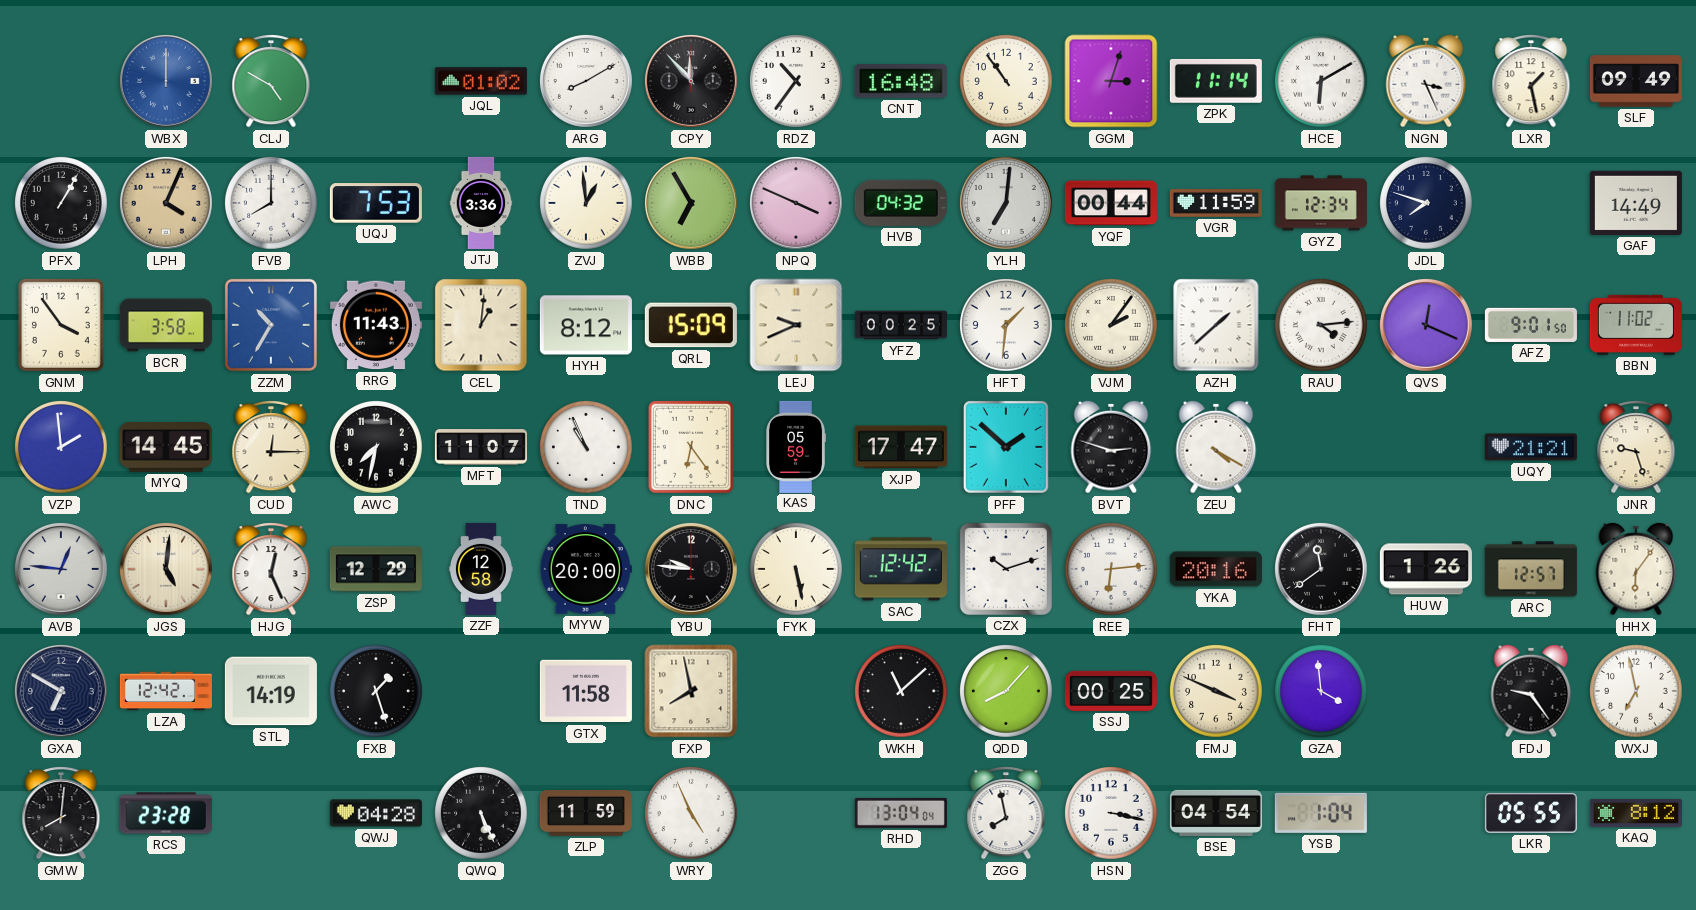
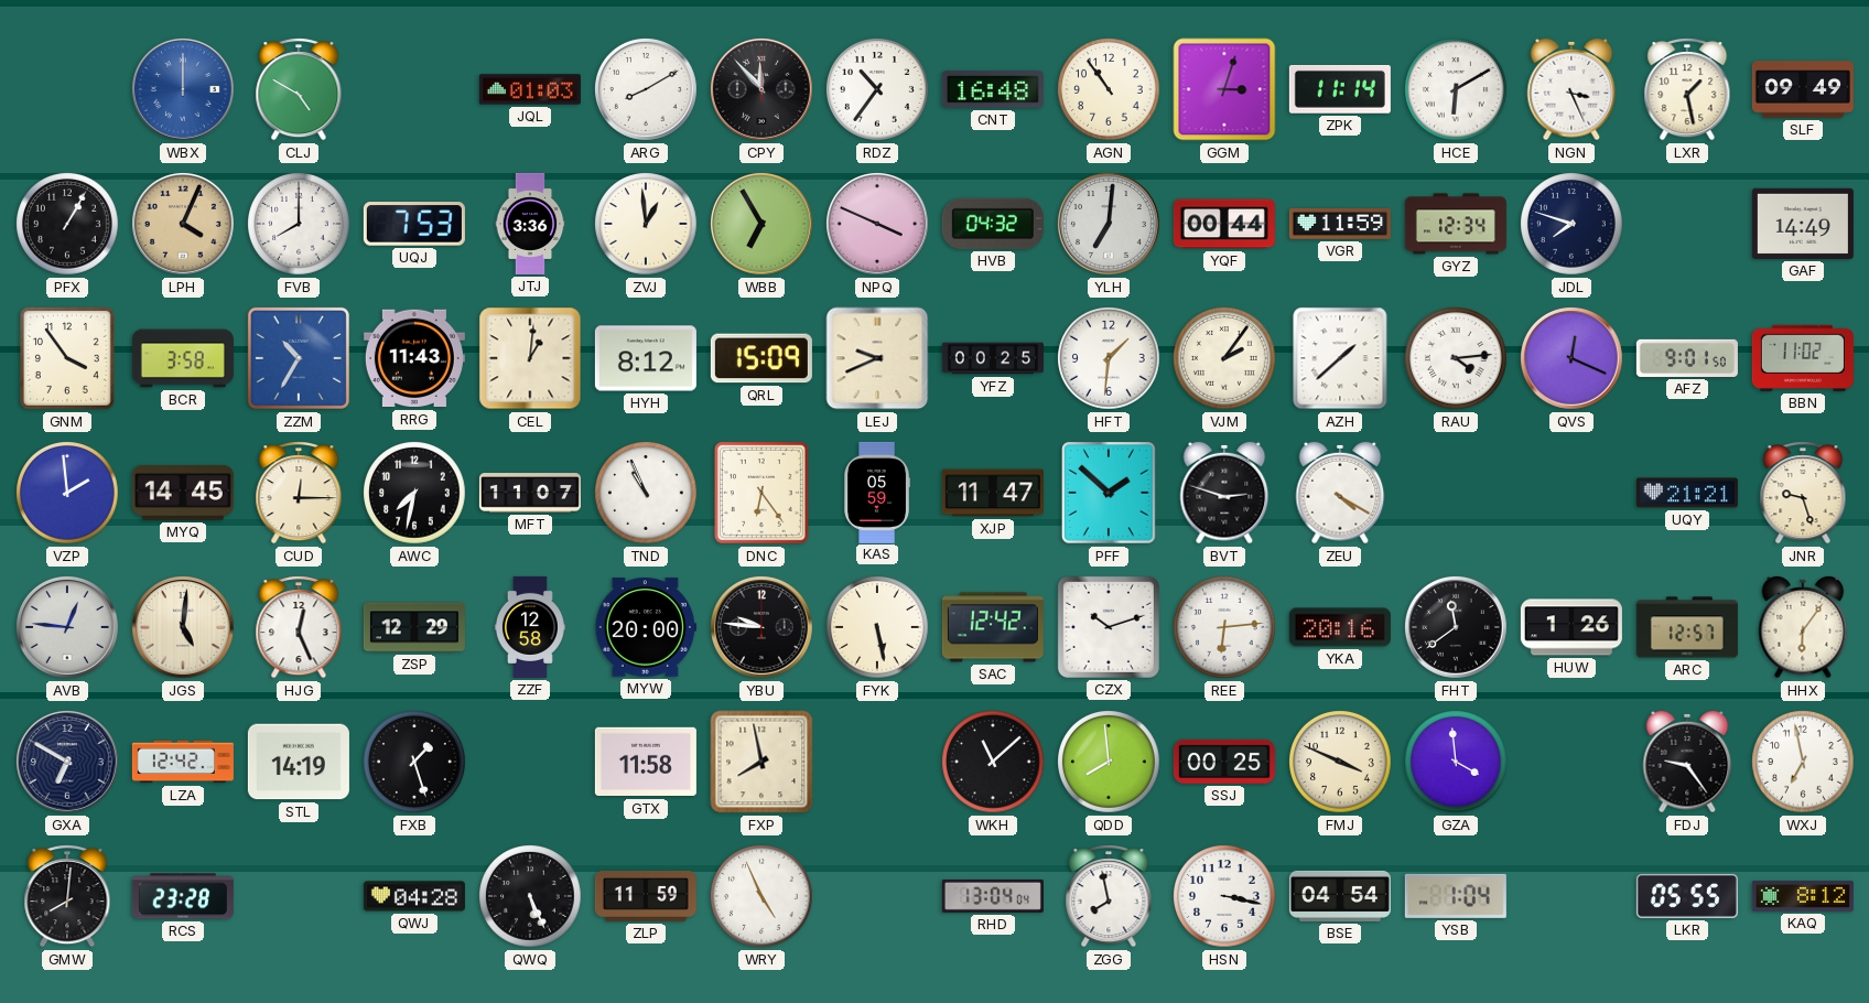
JQL: 01:02 -> 01:03
XJP: 17:47 -> 11:47
QDD: 8:07 -> 7:59
